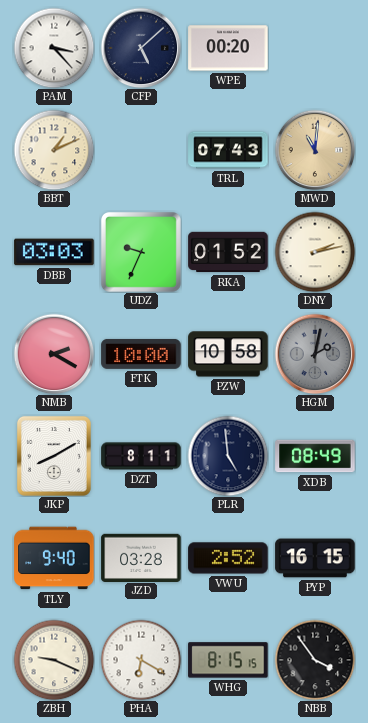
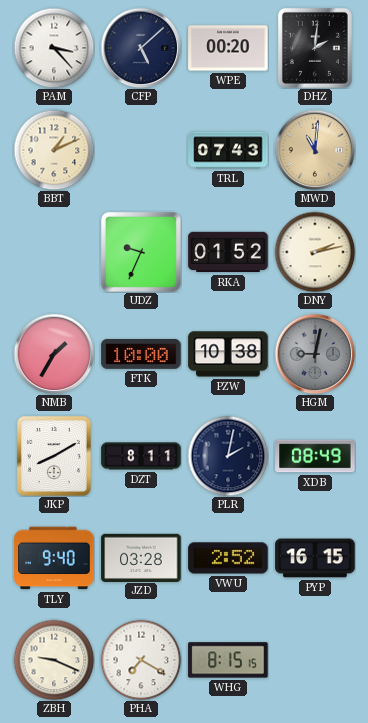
DHZ: none -> 2:01
DBB: 03:03 -> none
NMB: 2:20 -> 1:35
PZW: 10:58 -> 10:38
HGM: 2:02 -> 9:02
PLR: 4:59 -> 2:02
PHA: 6:20 -> 7:20
NBB: 3:54 -> none
